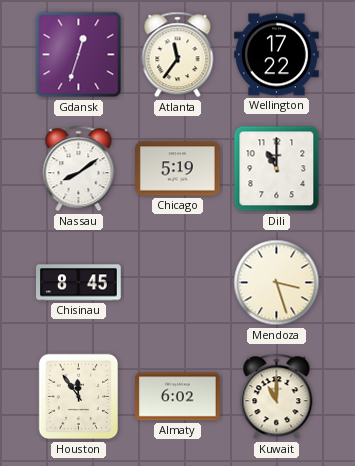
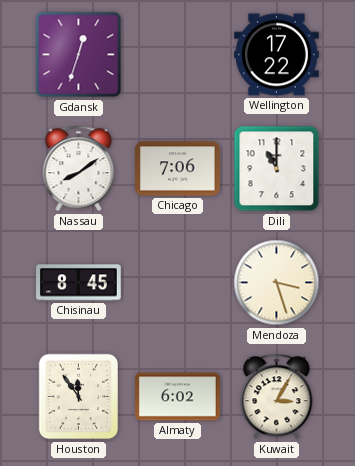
Atlanta: 11:36 -> none
Chicago: 5:19 -> 7:06
Kuwait: 11:00 -> 3:05
